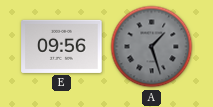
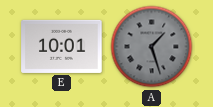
E: 09:56 -> 10:01
